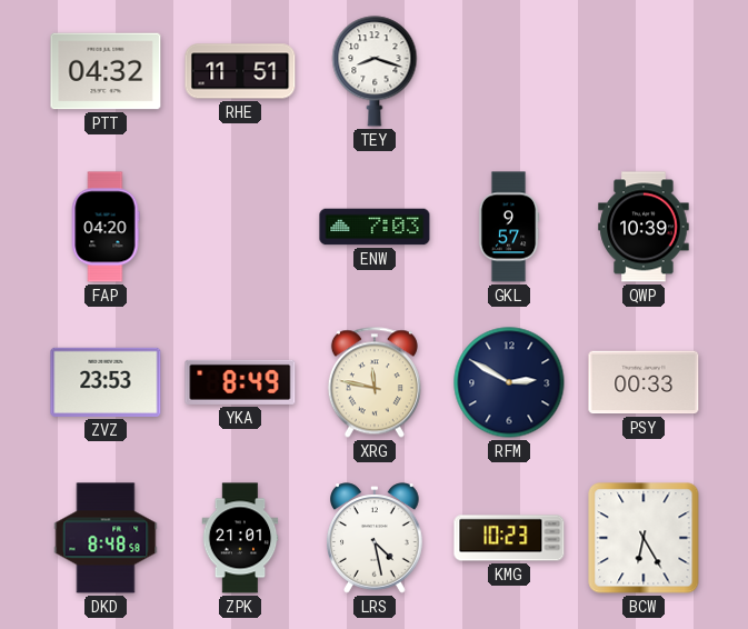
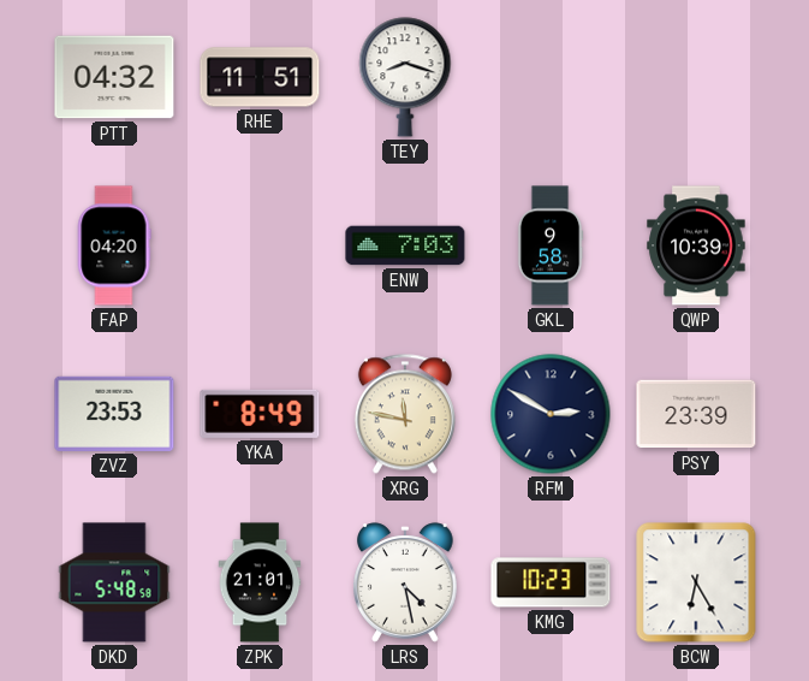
GKL: 9:57 -> 9:58
PSY: 00:33 -> 23:39
DKD: 8:48 -> 5:48
